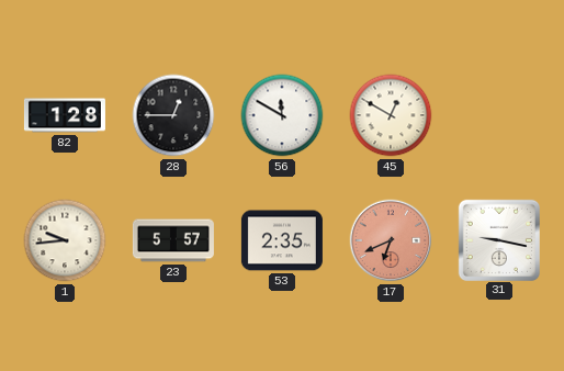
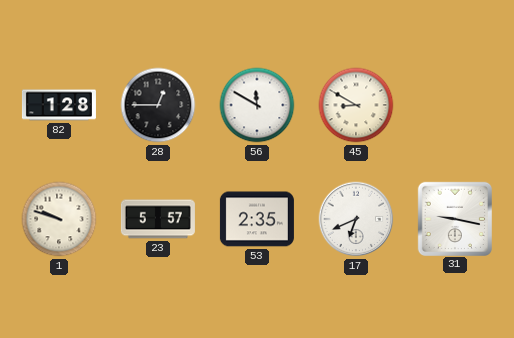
45: 12:50 -> 8:50
1: 9:44 -> 9:48
17 dial: salmon -> white
